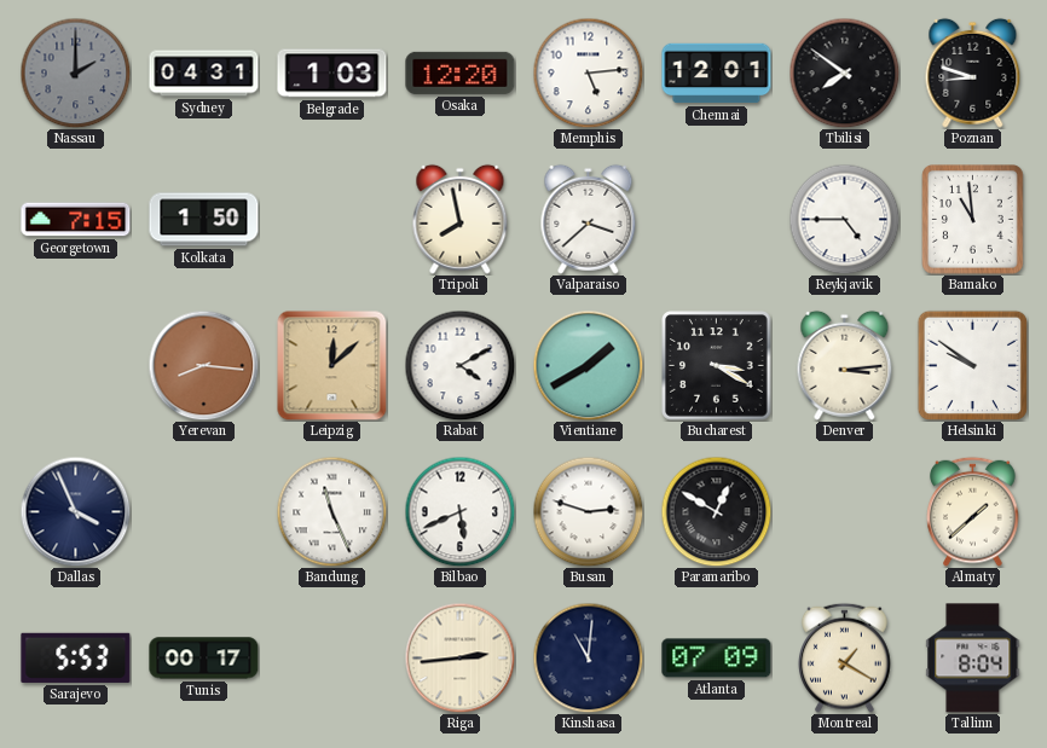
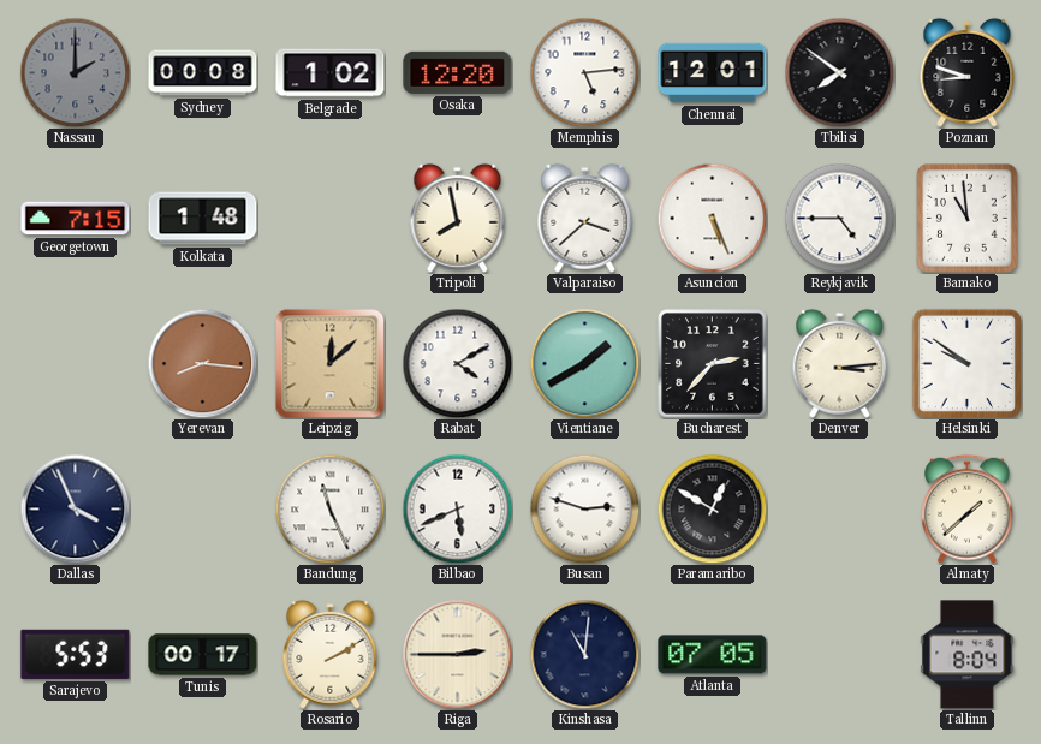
Sydney: 04:31 -> 00:08
Belgrade: 1:03 -> 1:02
Kolkata: 1:50 -> 1:48
Asuncion: none -> 5:26
Bucharest: 3:20 -> 2:37
Rosario: none -> 2:10
Riga: 2:44 -> 2:45
Atlanta: 07:09 -> 07:05
Montreal: 1:20 -> none
